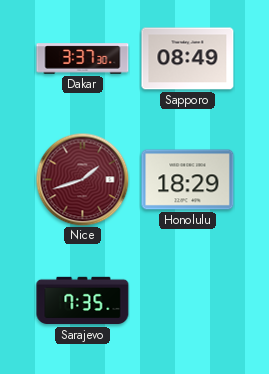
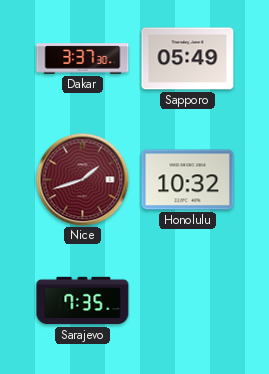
Sapporo: 08:49 -> 05:49
Honolulu: 18:29 -> 10:32
